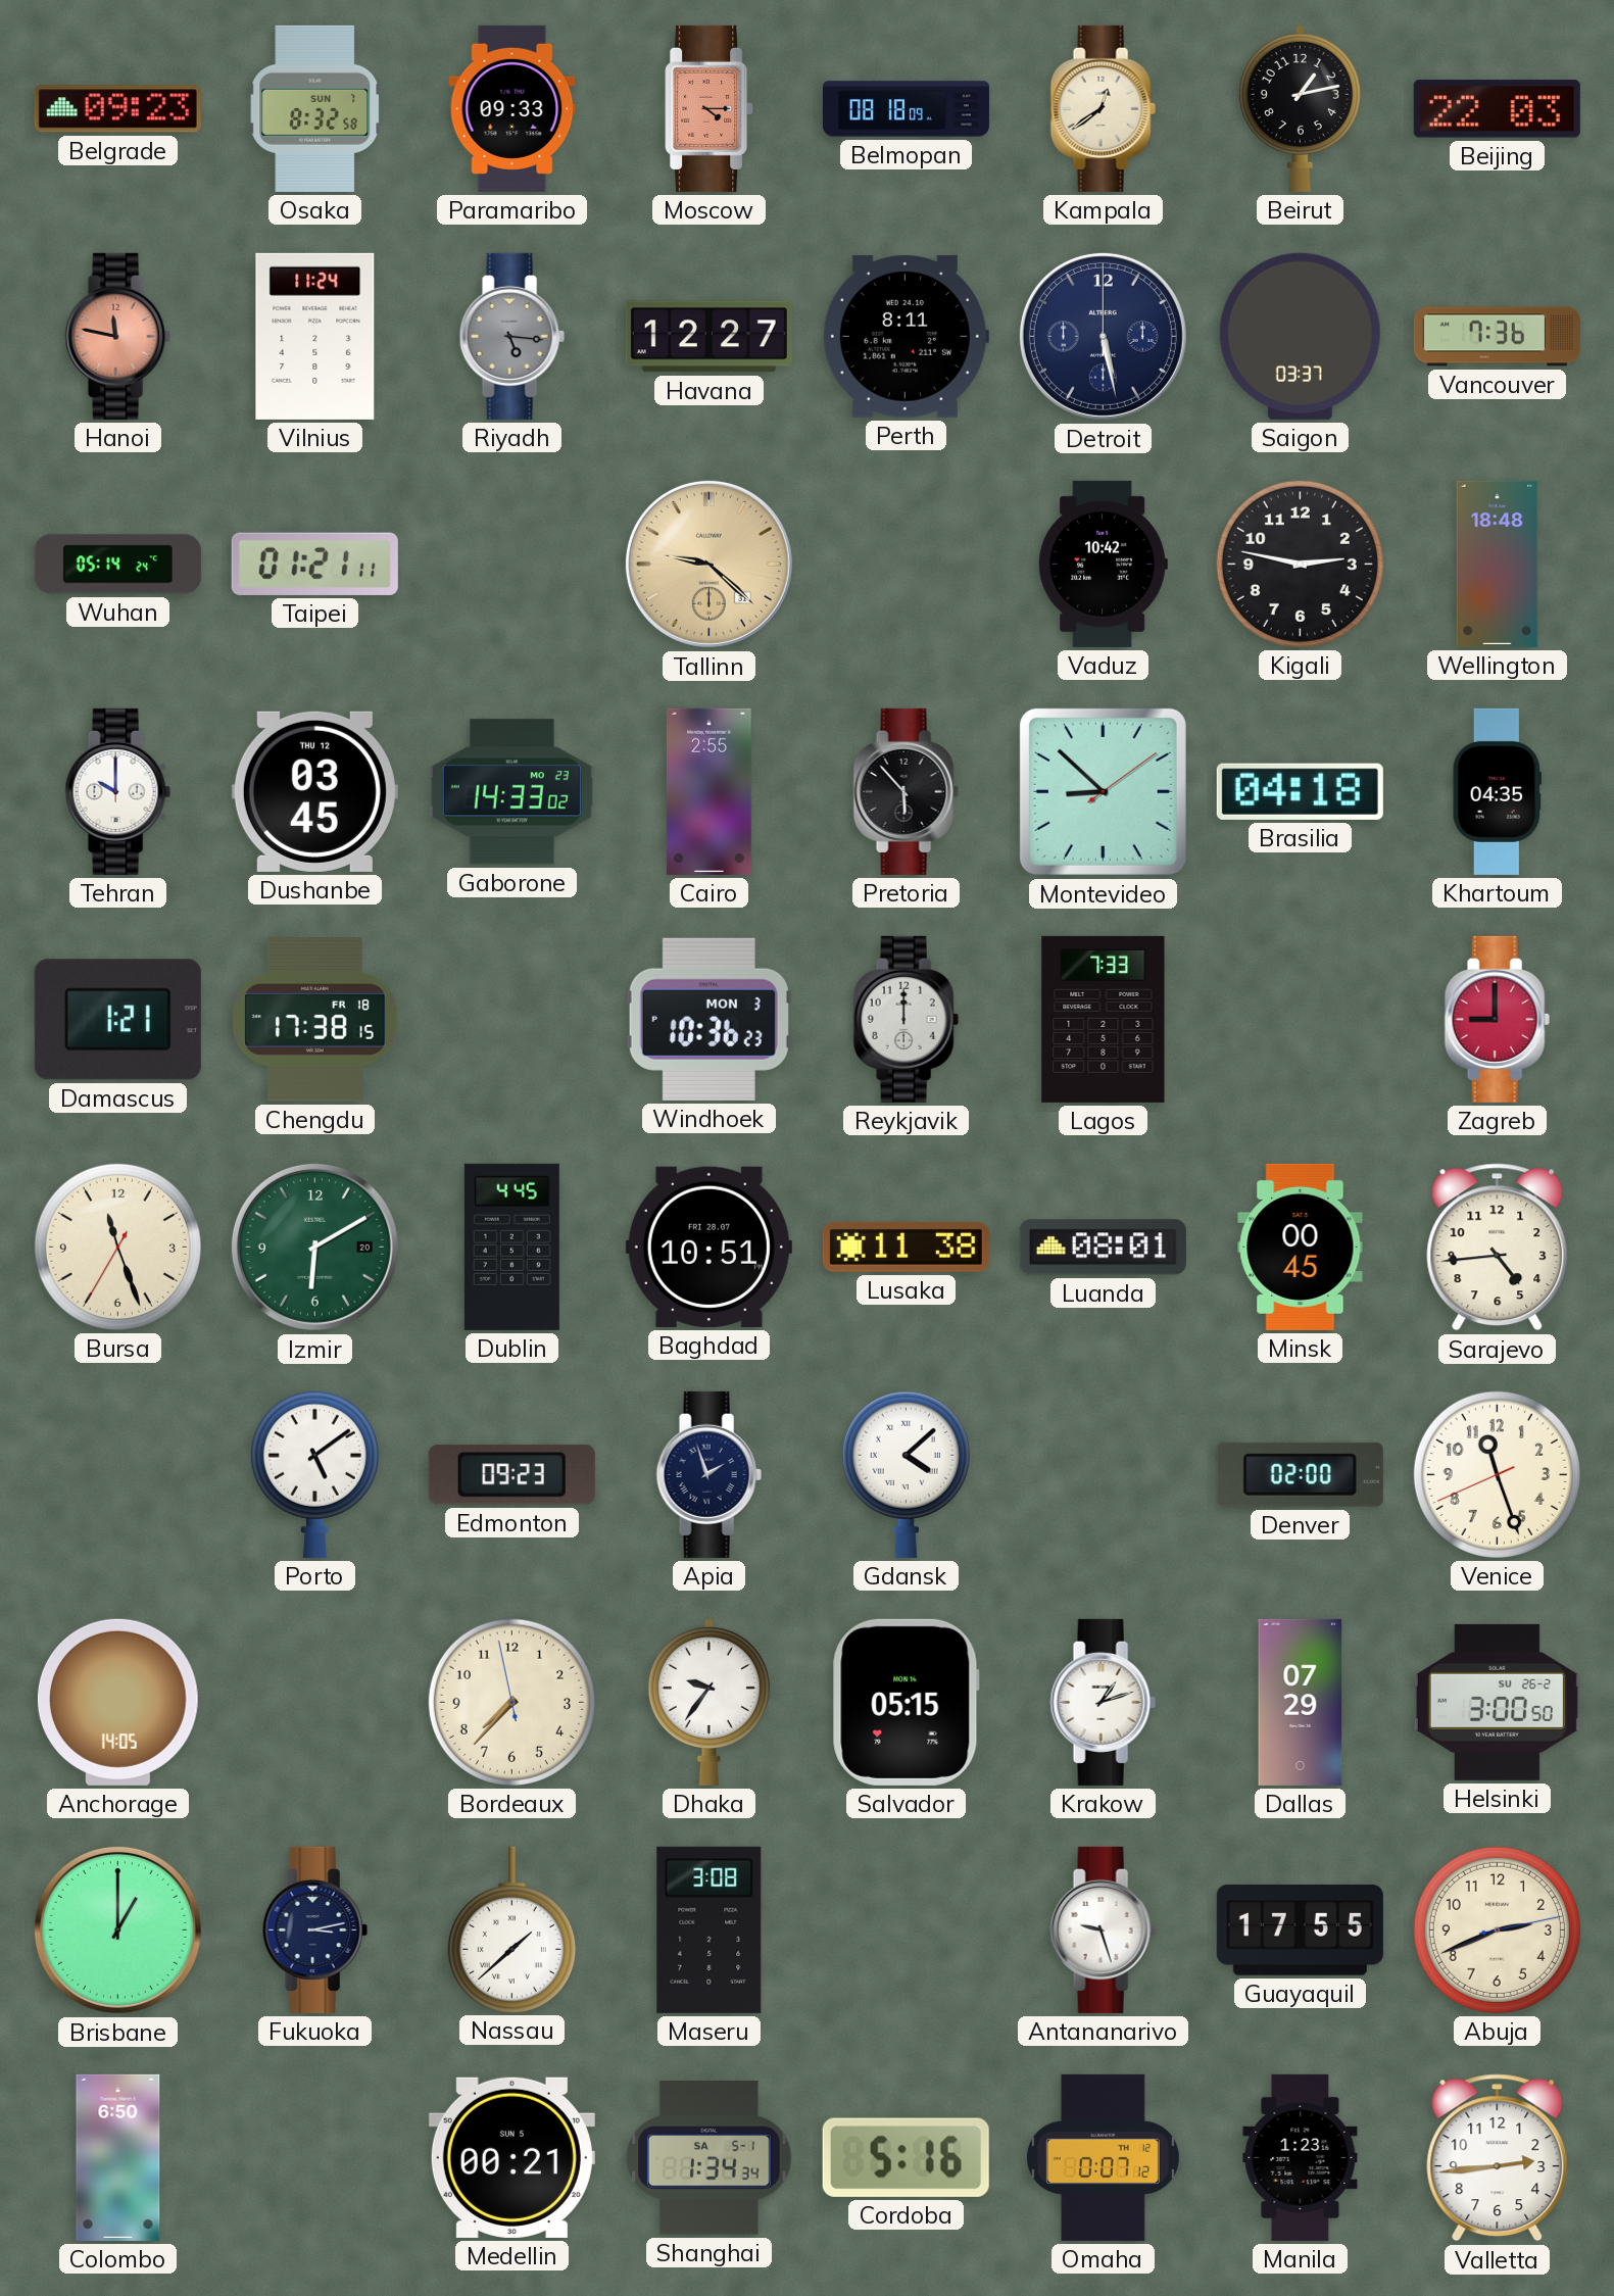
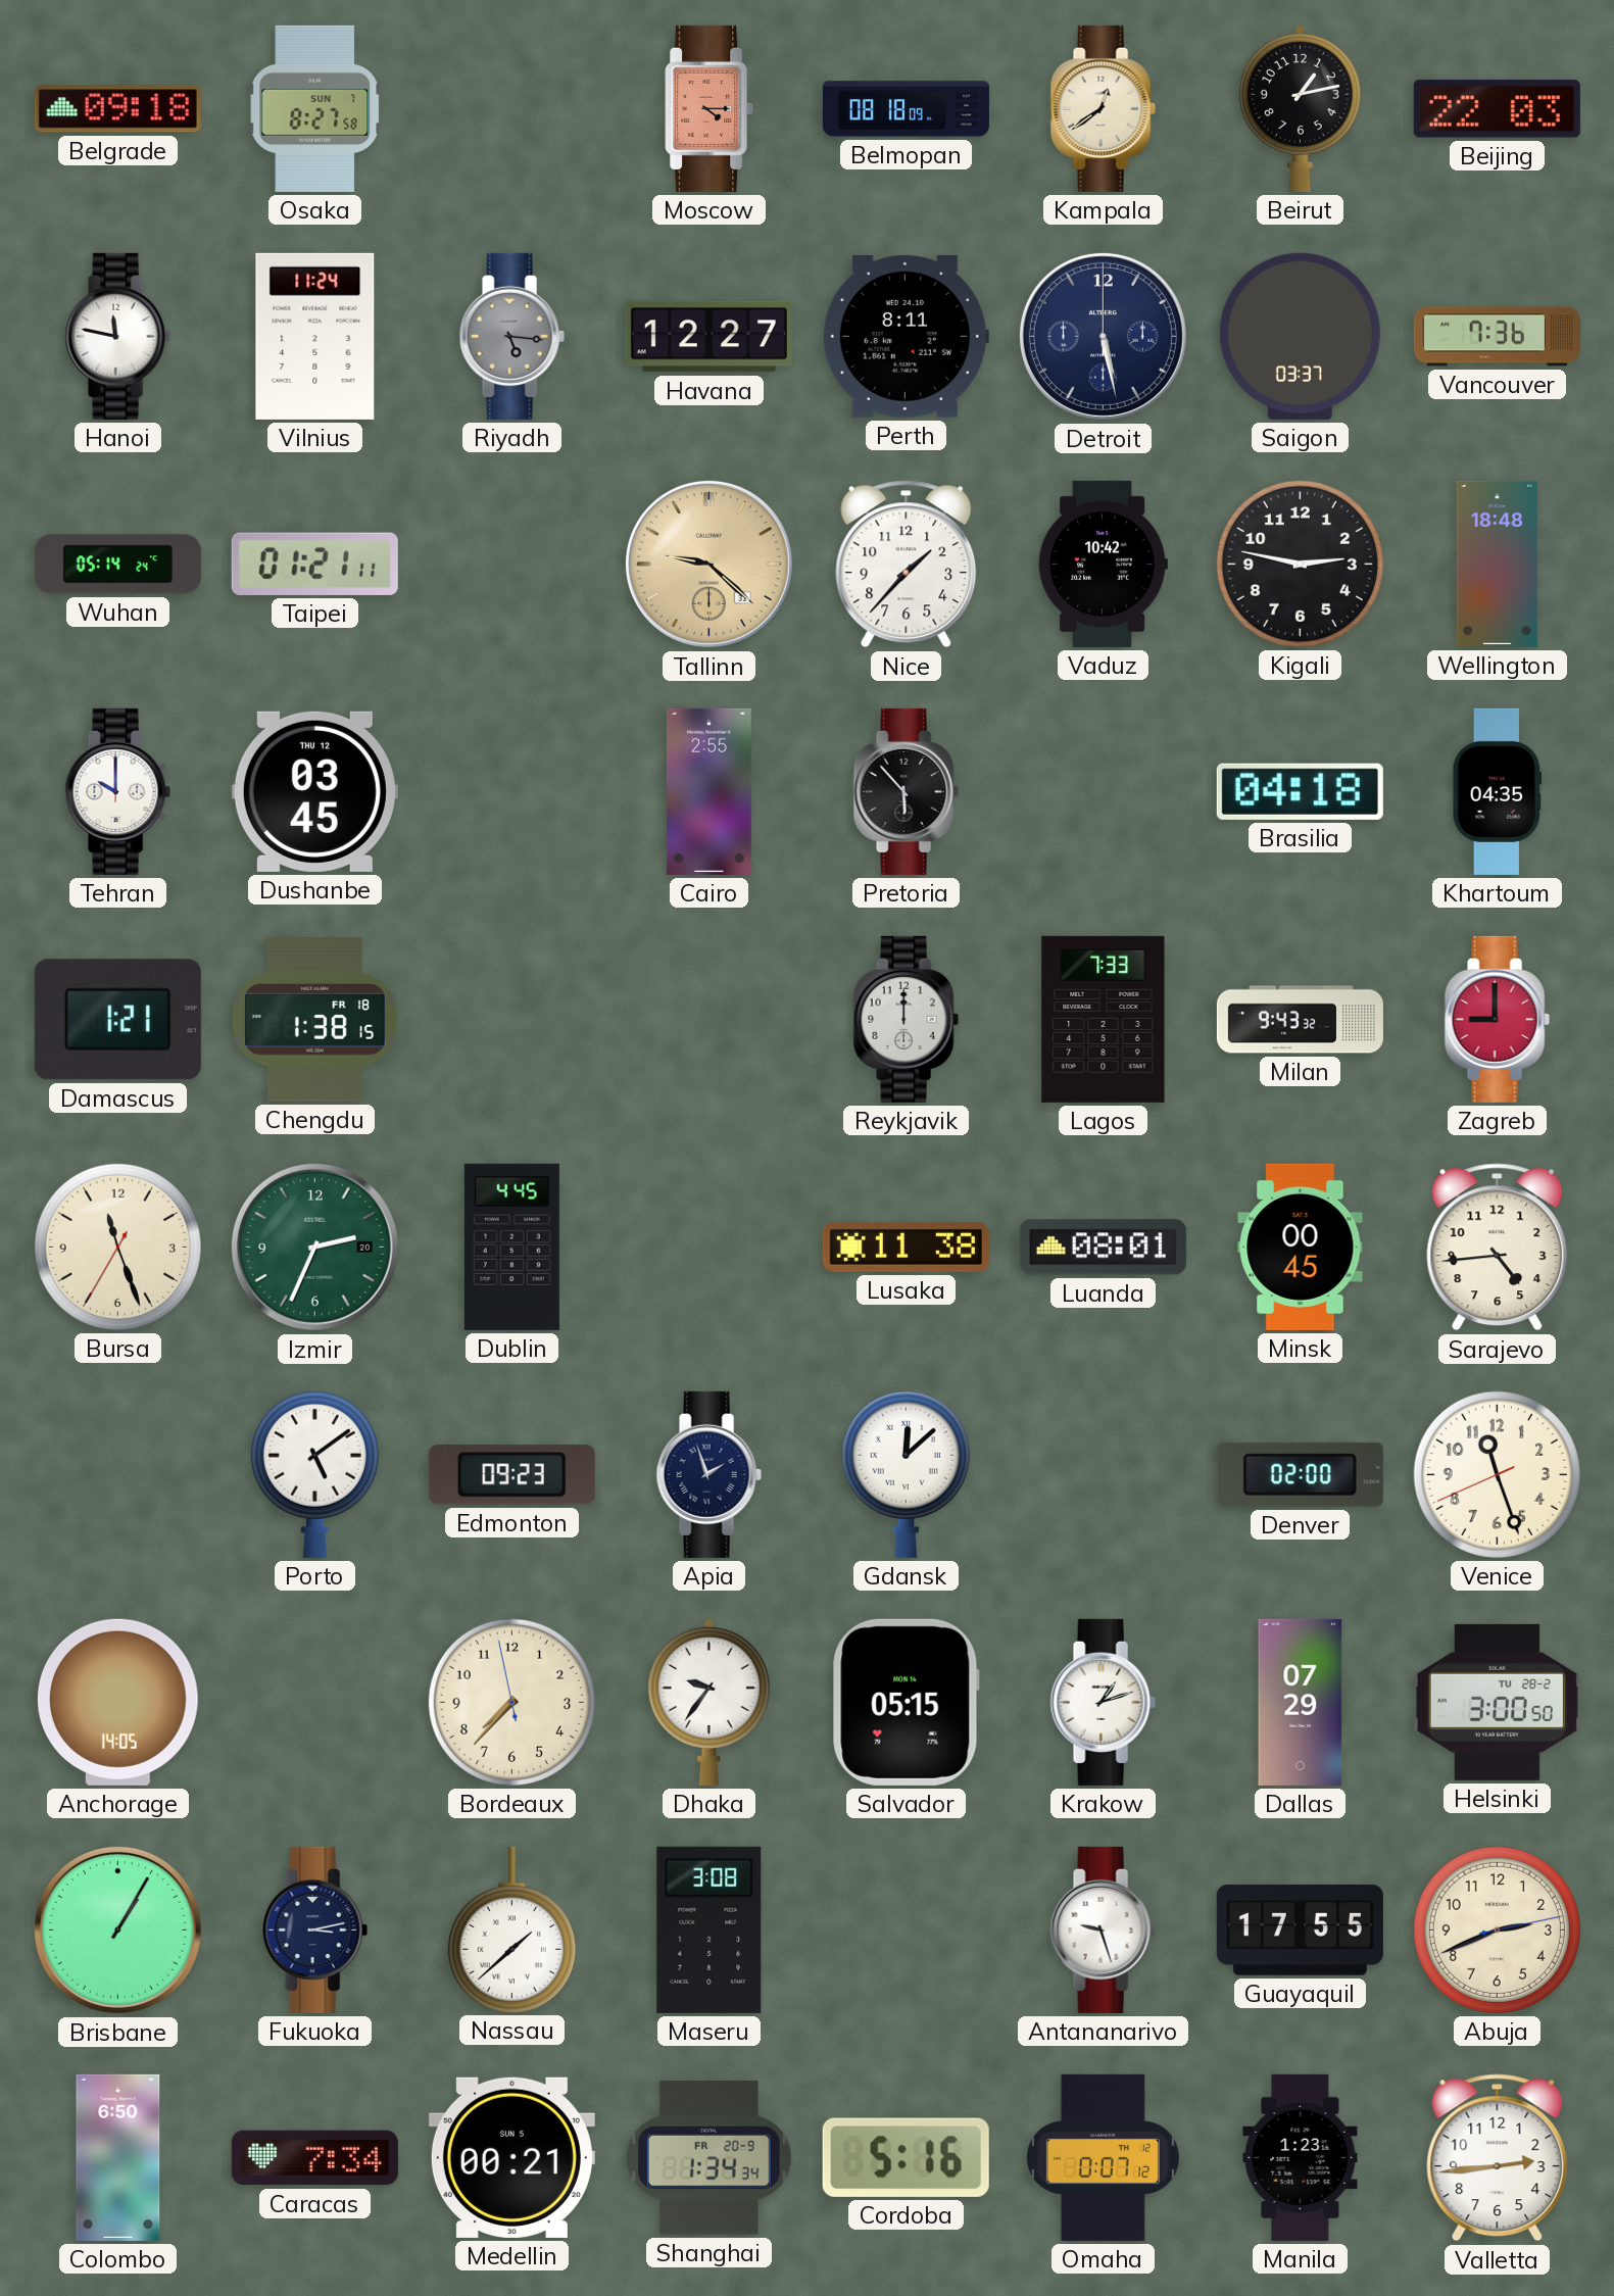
Belgrade: 09:23 -> 09:18
Osaka: 8:32 -> 8:27
Paramaribo: 09:33 -> none
Hanoi dial: salmon -> white
Nice: none -> 1:37
Gaborone: 14:33 -> none
Montevideo: 8:52 -> none
Chengdu: 17:38 -> 1:38
Windhoek: 10:36 -> none
Milan: none -> 9:43
Izmir: 6:10 -> 2:34
Baghdad: 10:51 -> none
Gdansk: 4:08 -> 12:08
Helsinki date: SU 26-2 -> TU 28-2
Brisbane: 1:00 -> 1:05
Caracas: none -> 7:34
Shanghai date: SA 5-1 -> FR 20-9
